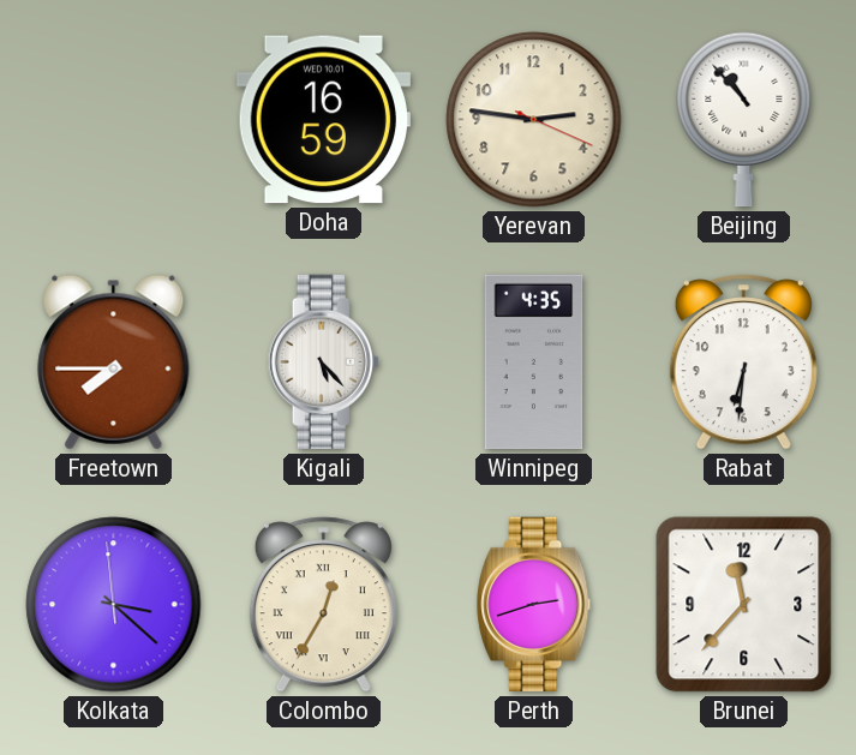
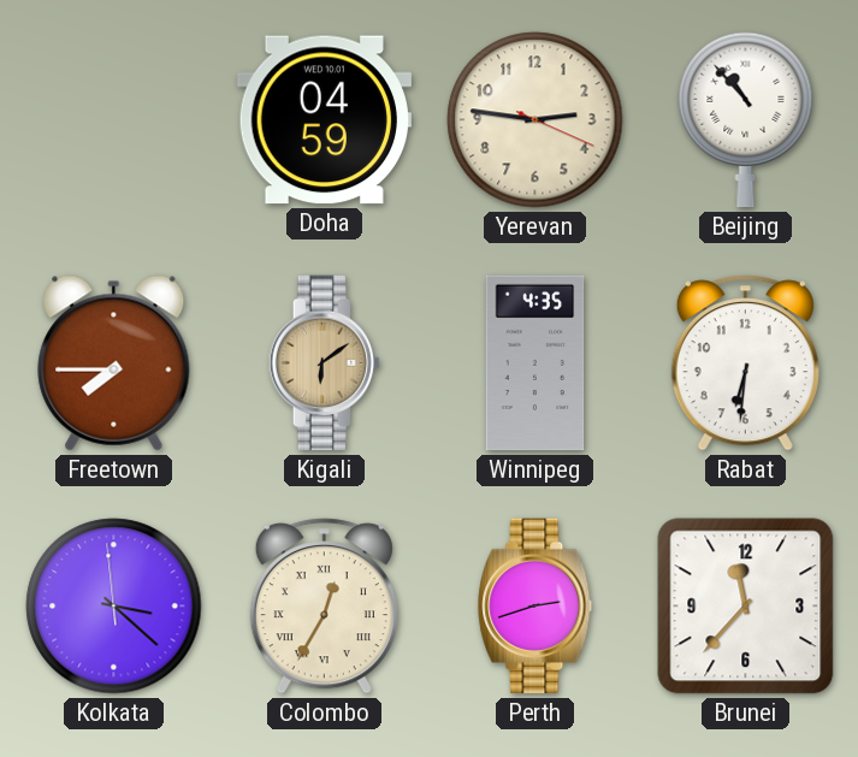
Doha: 16:59 -> 04:59
Kigali: 5:23 -> 6:09
Kigali dial: white -> champagne
